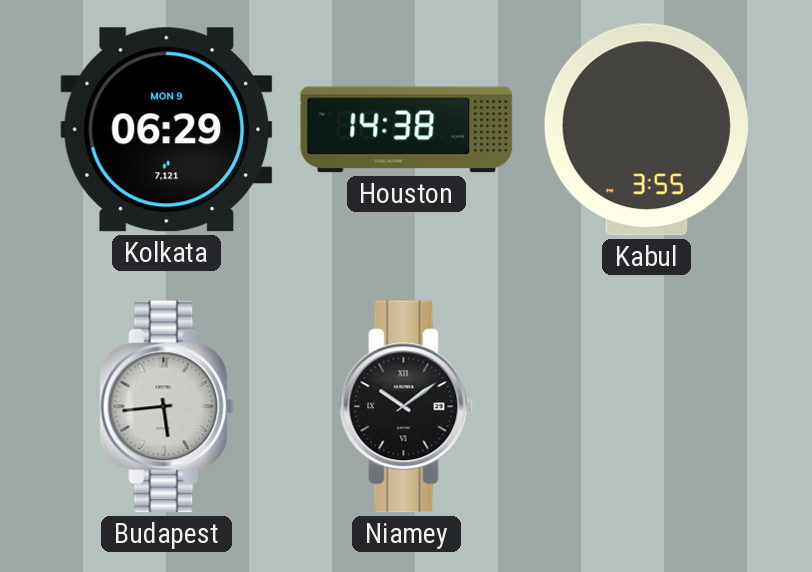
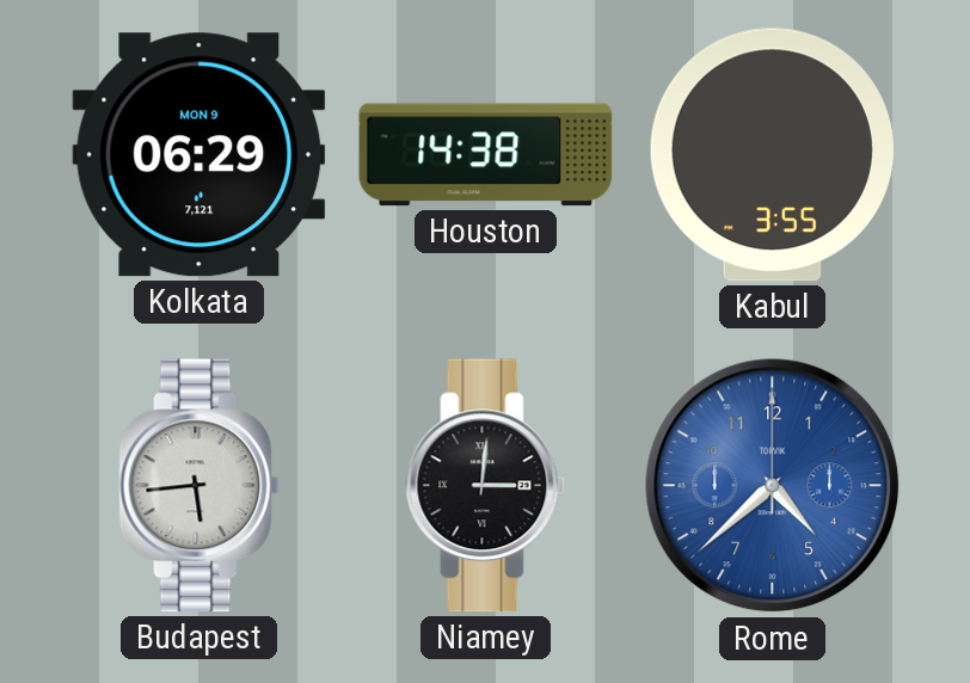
Niamey: 10:09 -> 3:01
Rome: none -> 4:38
